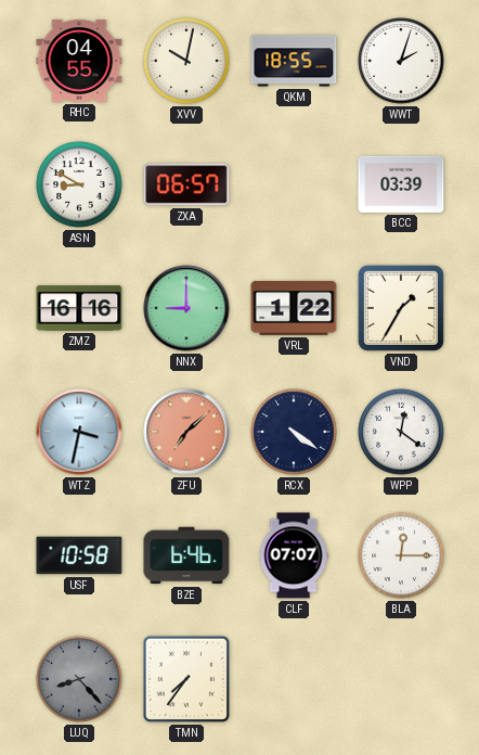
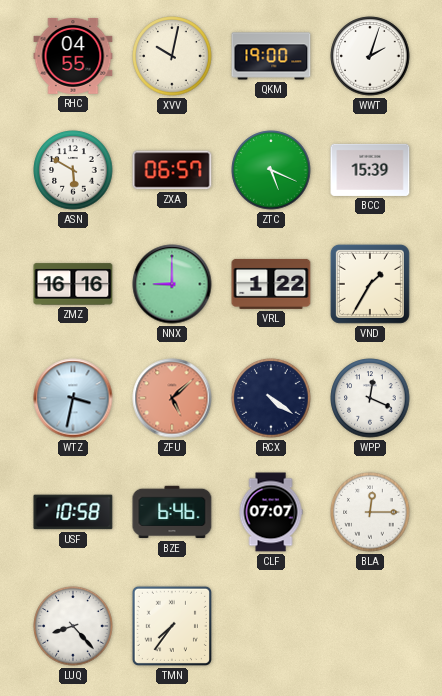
QKM: 18:55 -> 19:00
ASN: 8:50 -> 5:50
ZTC: none -> 5:19
BCC: 03:39 -> 15:39
ZFU: 7:08 -> 5:08
WPP: 12:21 -> 12:19
LUQ dial: grey -> white
